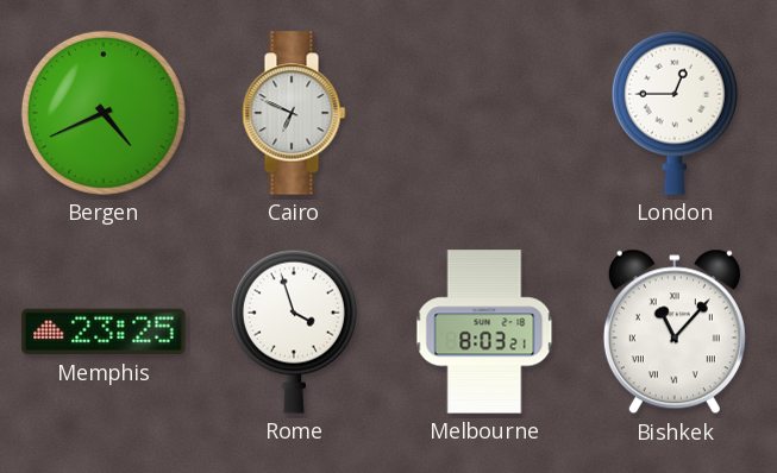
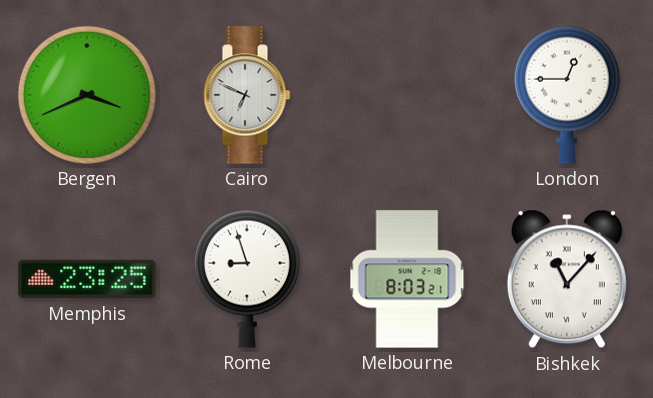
Bergen: 4:41 -> 3:41
Rome: 3:57 -> 8:57
